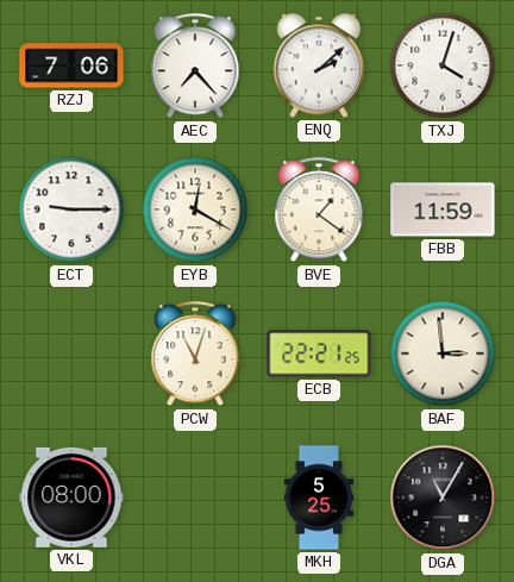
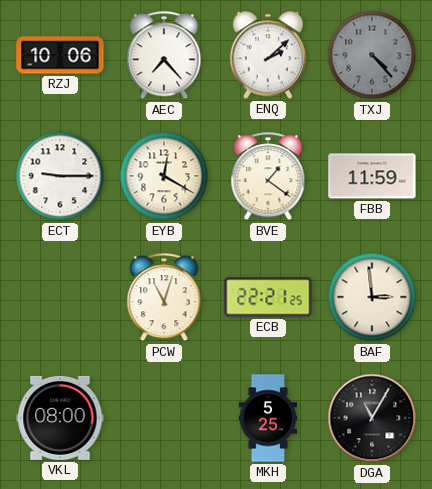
RZJ: 7:06 -> 10:06
TXJ: 4:03 -> 4:23
TXJ dial: white -> grey
